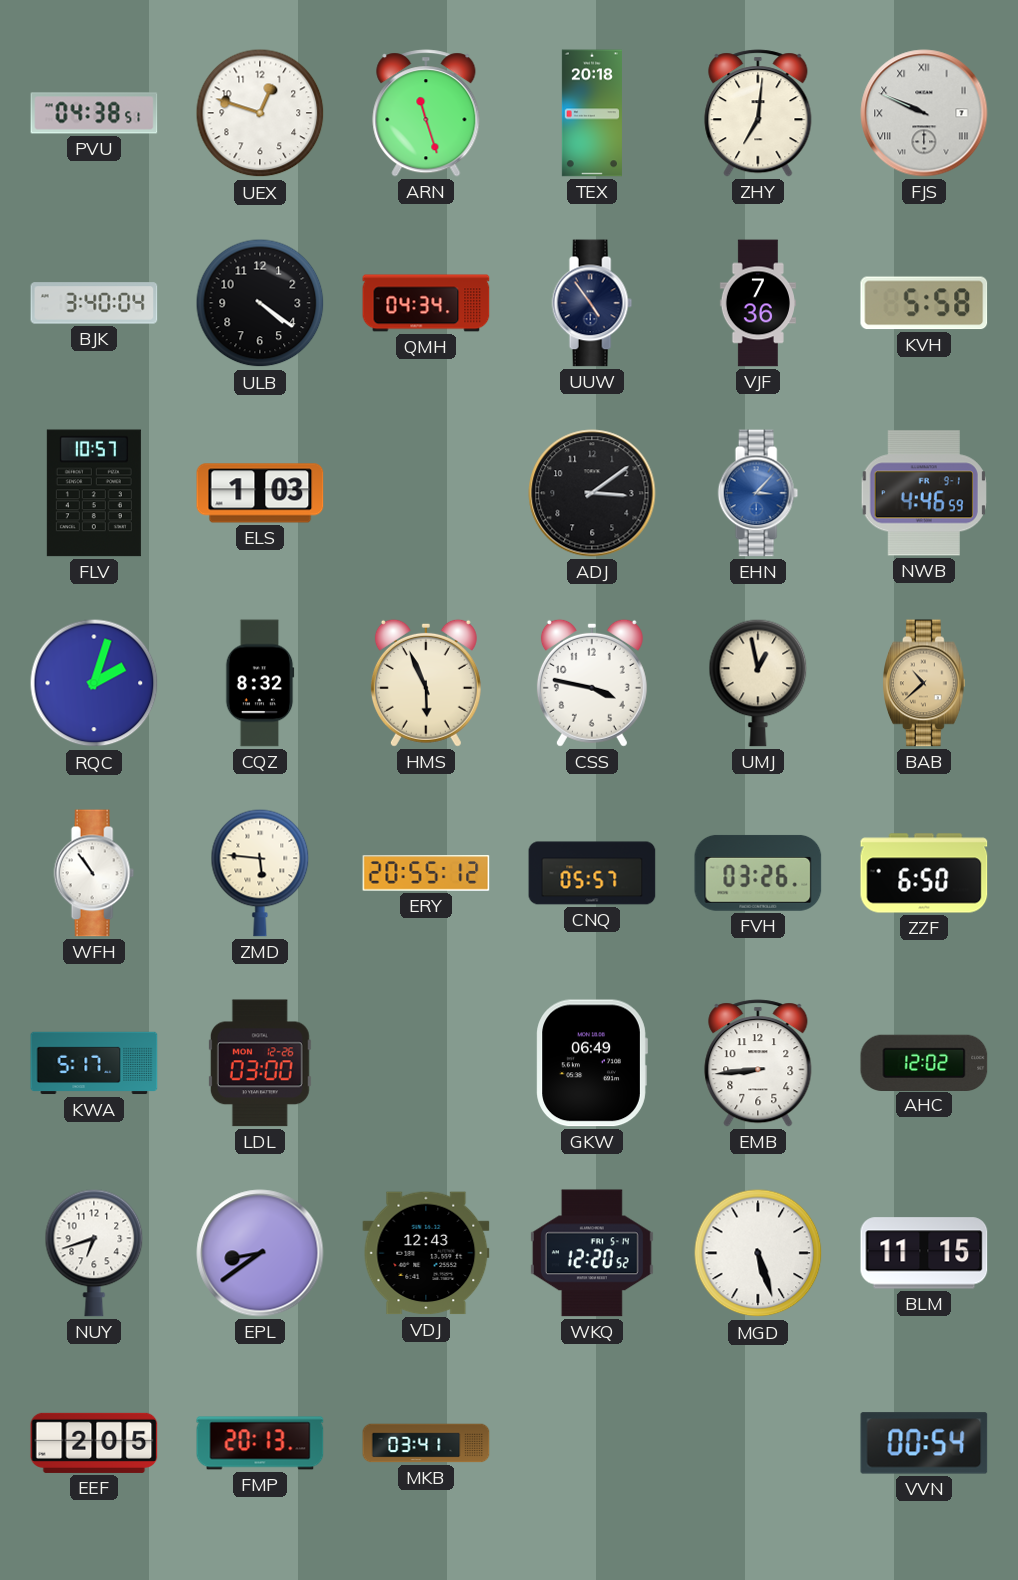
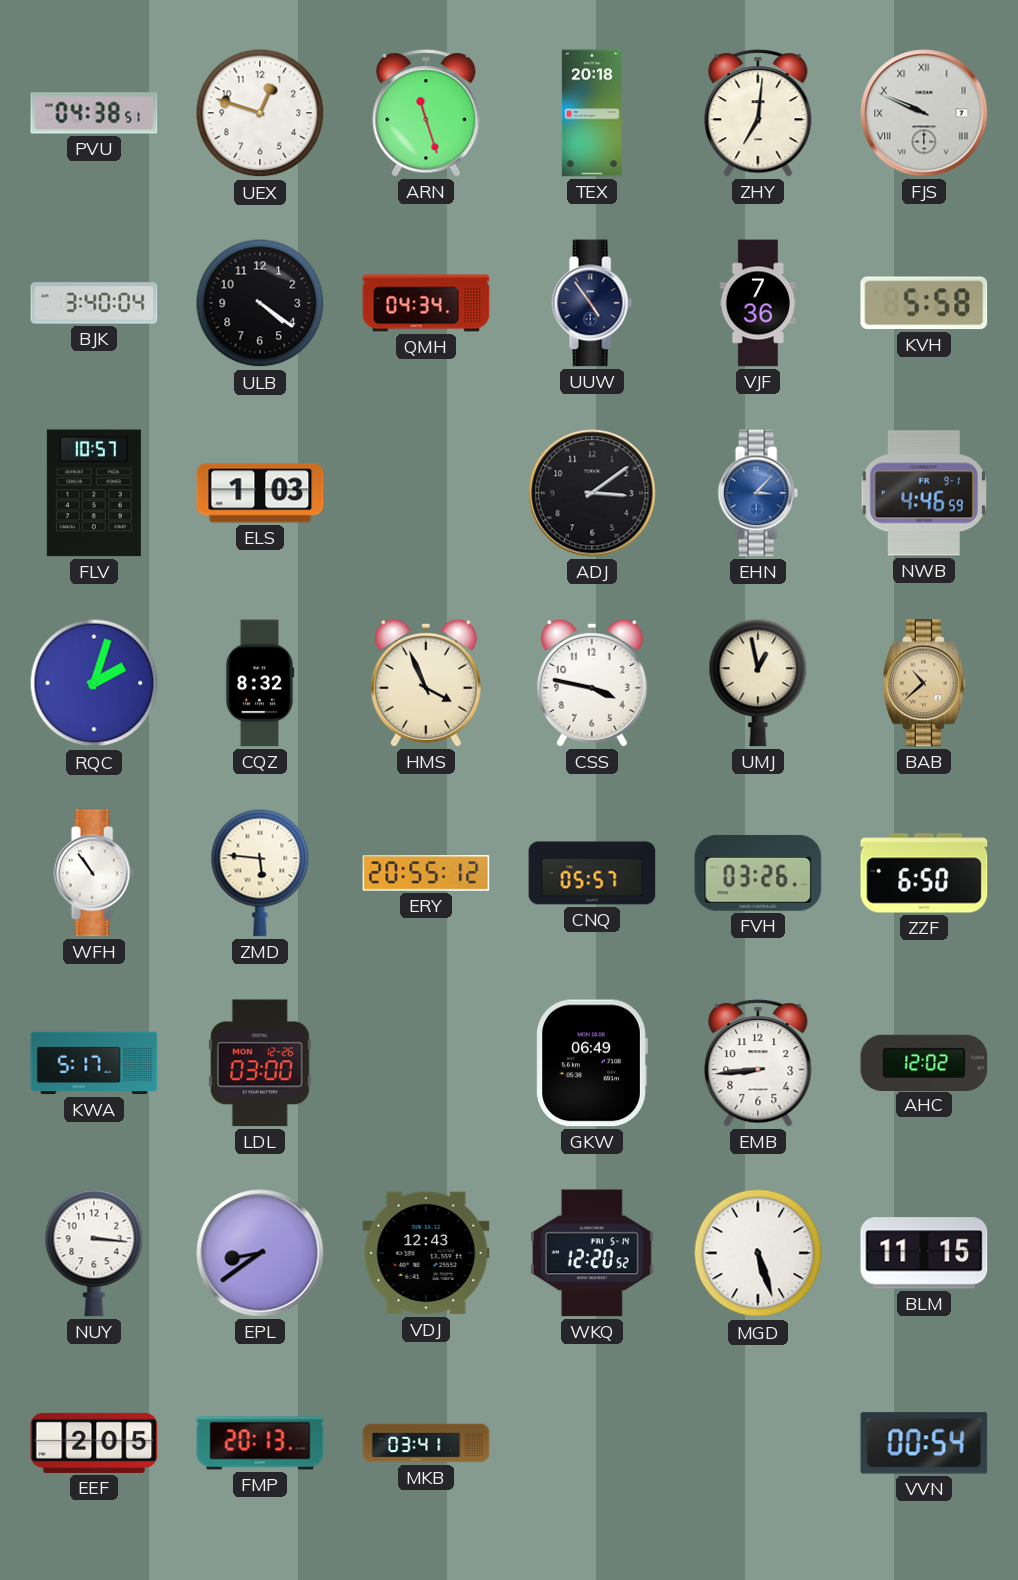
HMS: 5:56 -> 3:56
NUY: 6:42 -> 3:16
